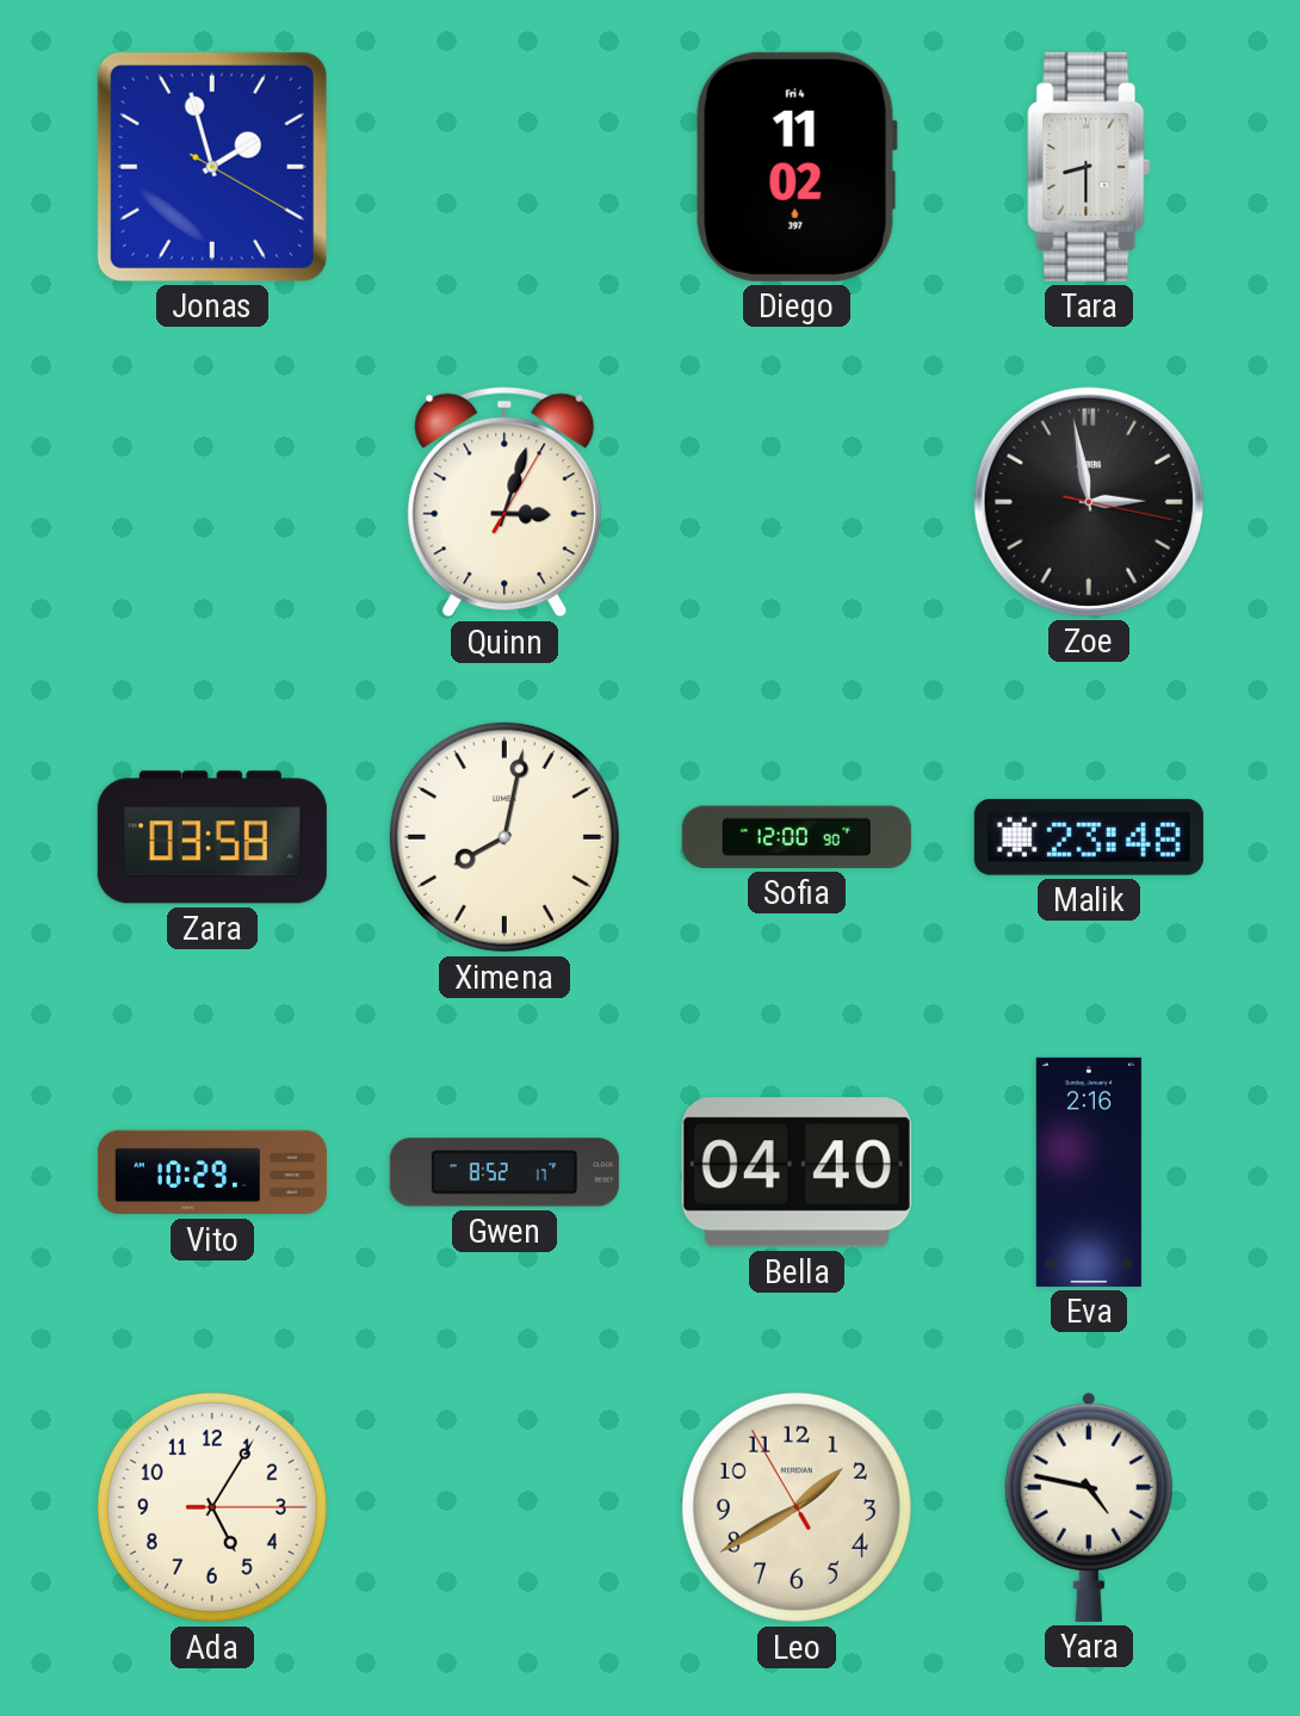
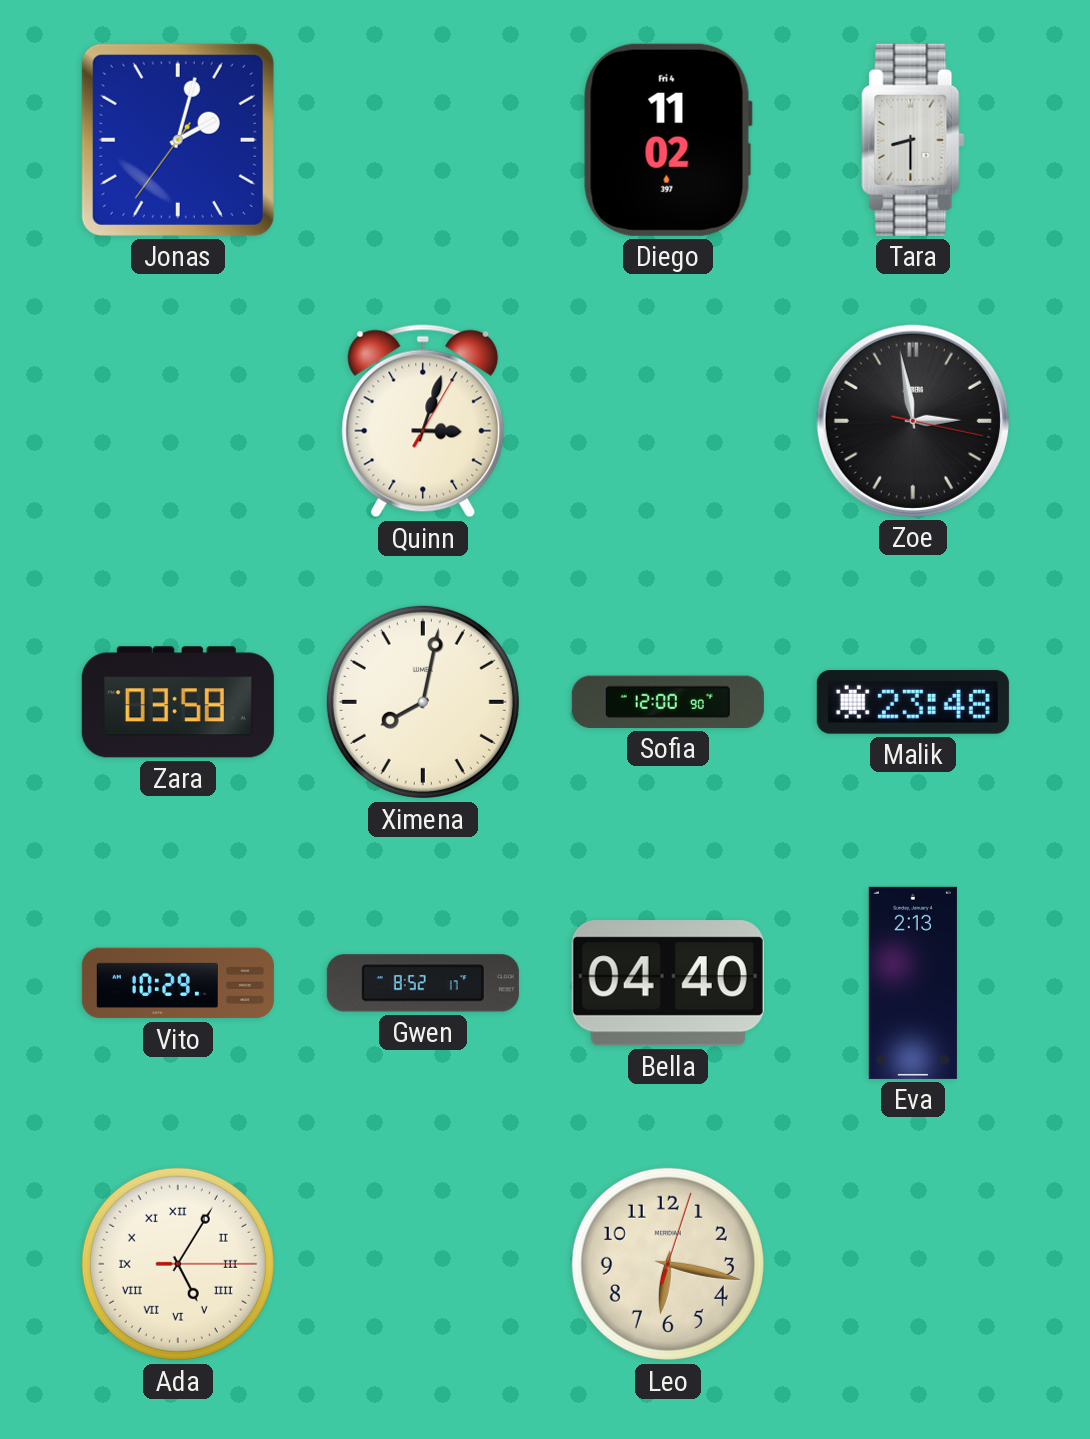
Jonas: 1:57 -> 2:02
Eva: 2:16 -> 2:13
Ada numerals: Arabic -> Roman
Leo: 1:39 -> 6:17
Yara: 4:47 -> none
